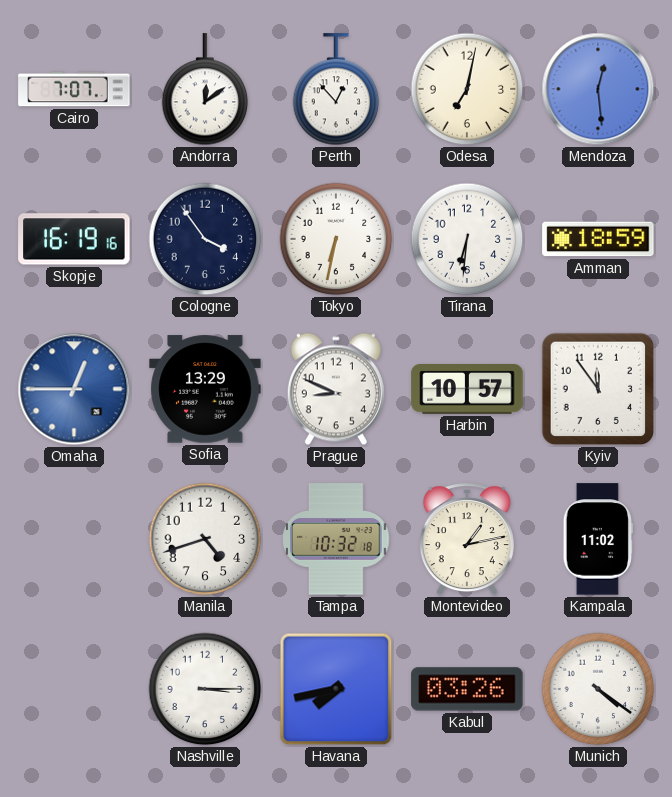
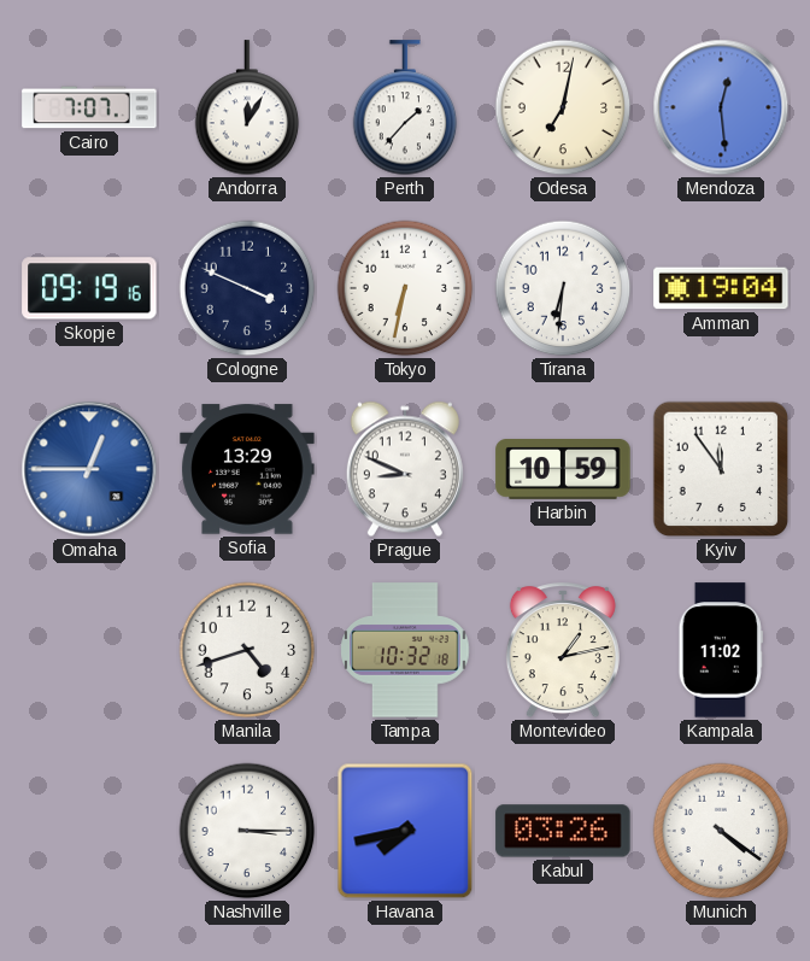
Andorra: 12:09 -> 12:05
Perth: 12:53 -> 1:37
Skopje: 16:19 -> 09:19
Cologne: 3:54 -> 3:49
Amman: 18:59 -> 19:04
Harbin: 10:57 -> 10:59
